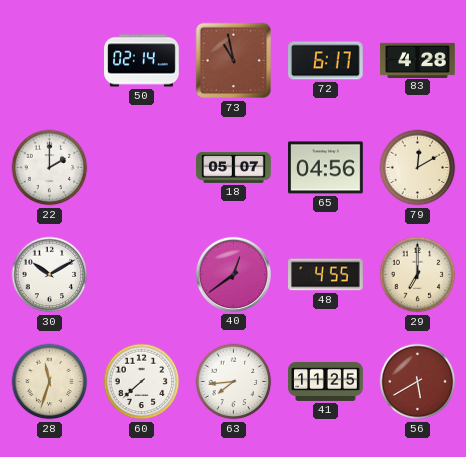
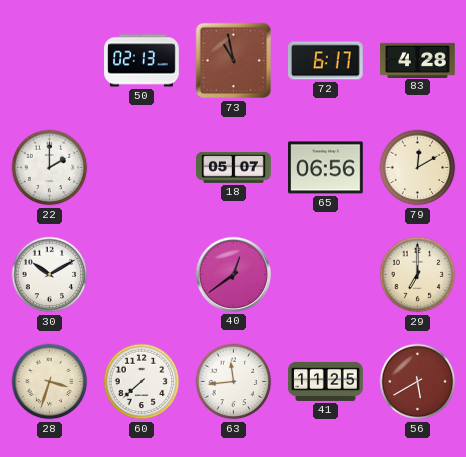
50: 02:14 -> 02:13
65: 04:56 -> 06:56
48: 4:55 -> none
28: 11:33 -> 3:33
63: 7:44 -> 11:44
